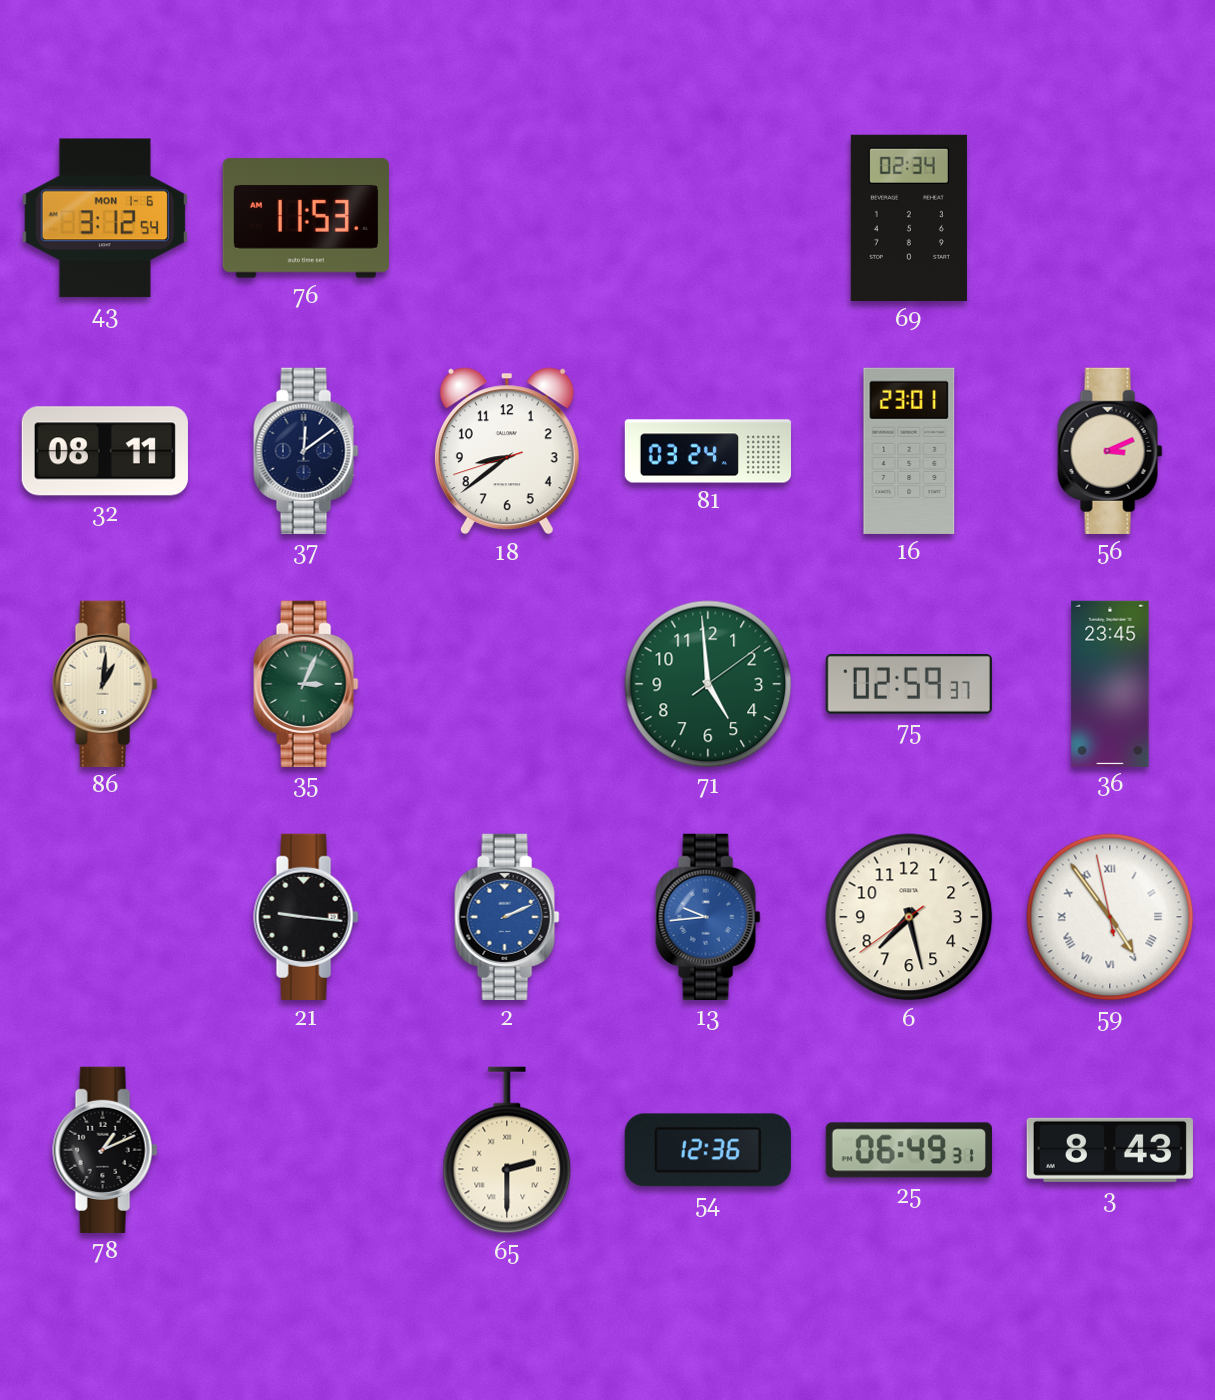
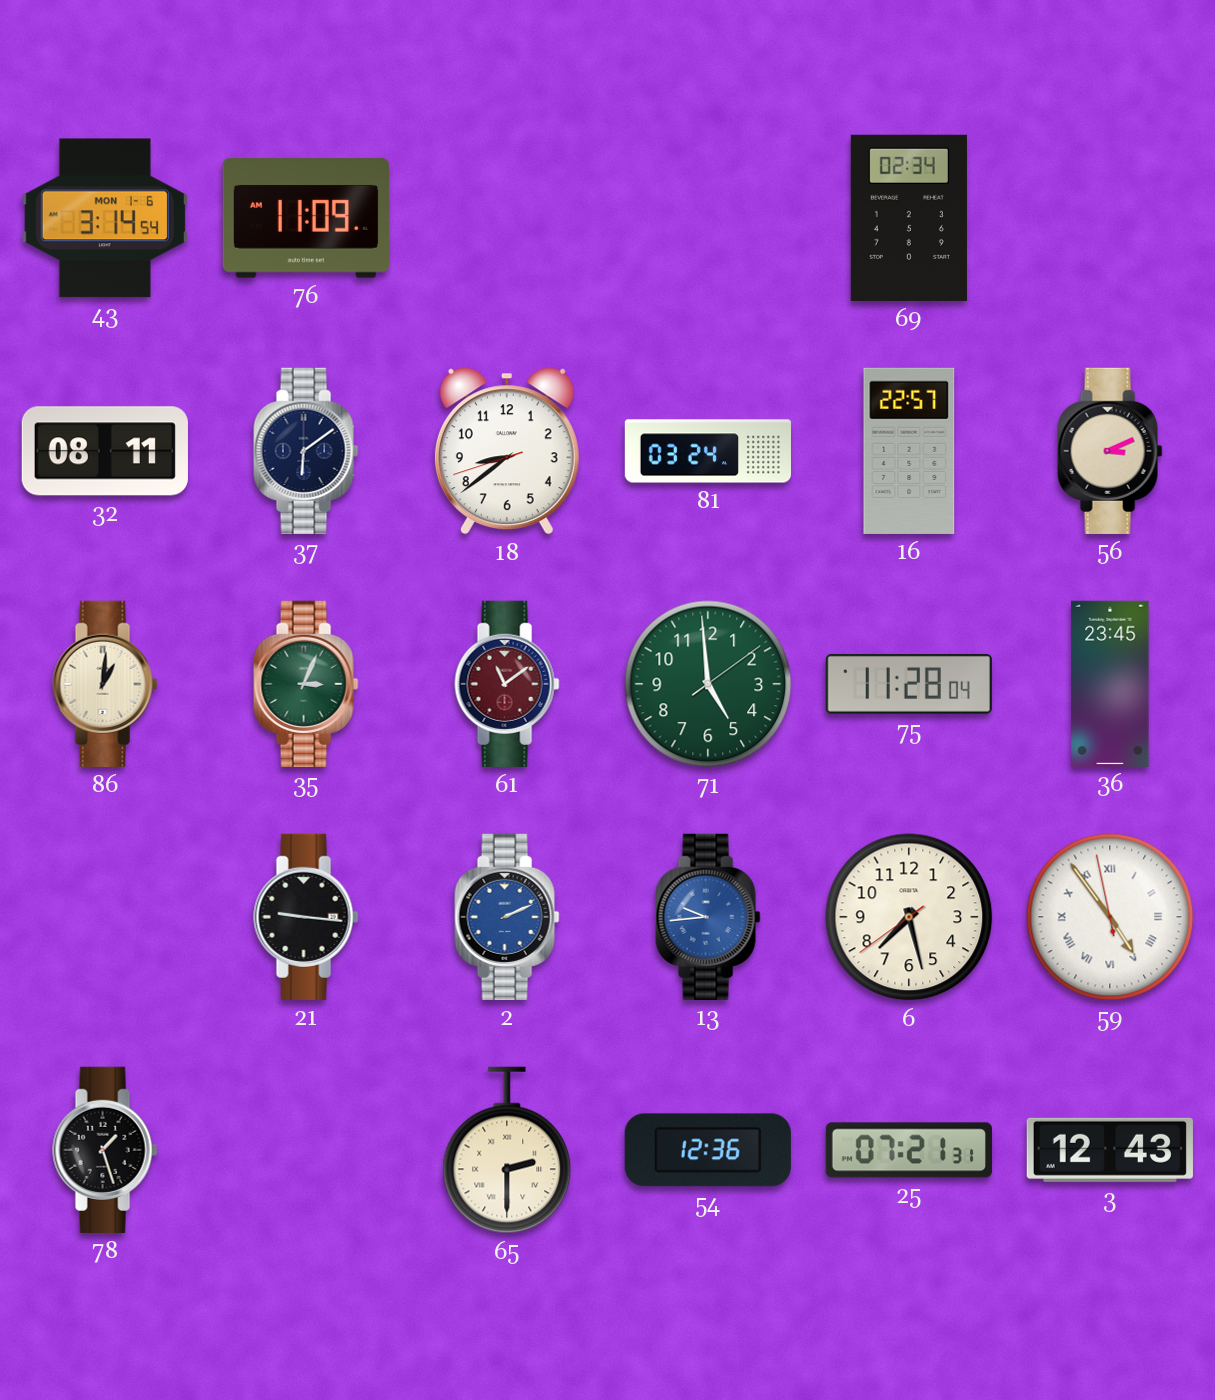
43: 3:12 -> 3:14
76: 11:53 -> 11:09
37: 12:09 -> 6:09
16: 23:01 -> 22:57
61: none -> 11:09
75: 02:59 -> 11:28
78: 1:11 -> 1:27
25: 06:49 -> 07:21
3: 8:43 -> 12:43
